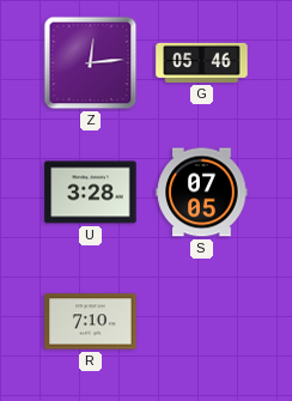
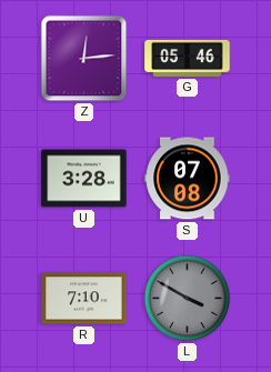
S: 07:05 -> 07:08
L: none -> 3:50
